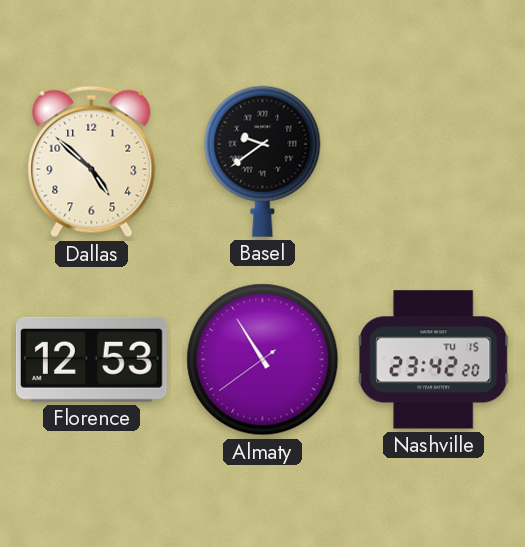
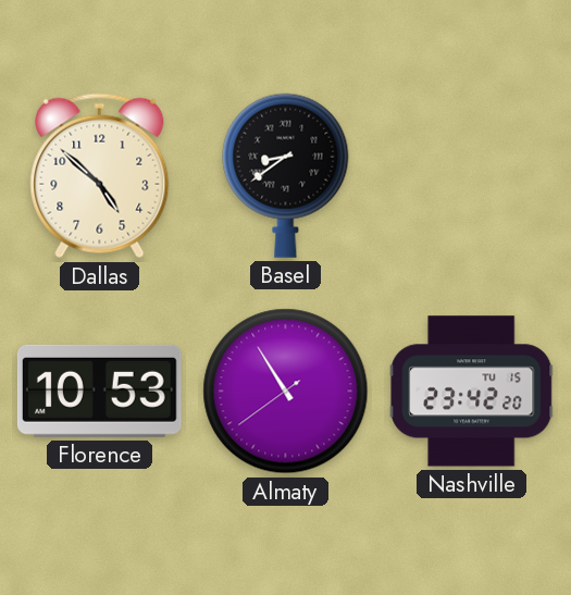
Basel: 9:39 -> 8:39
Florence: 12:53 -> 10:53
